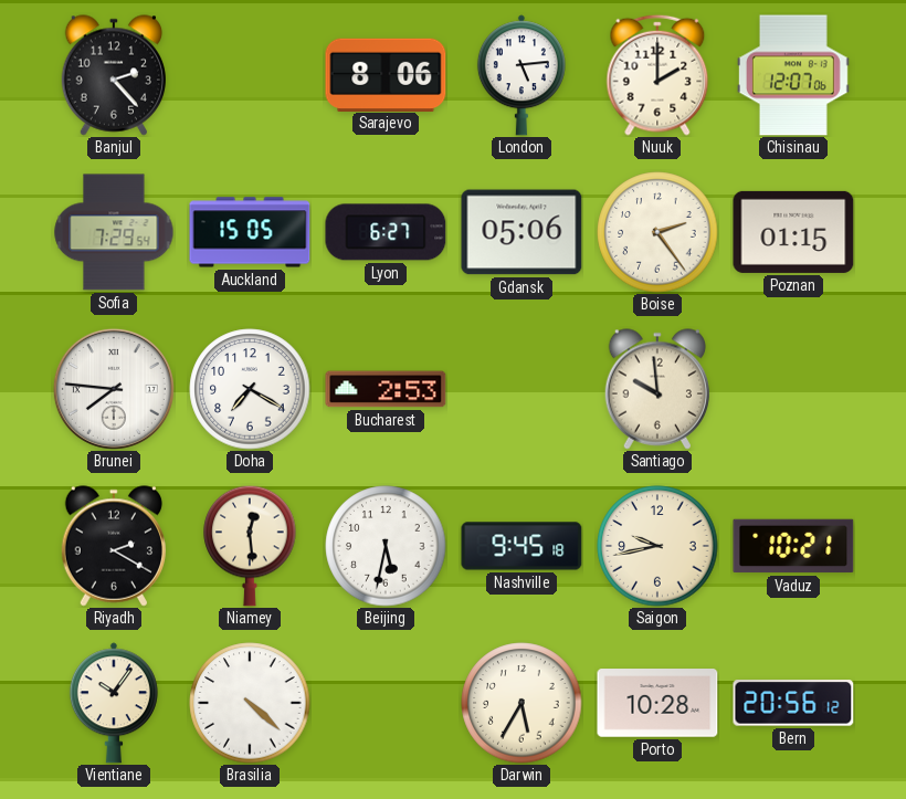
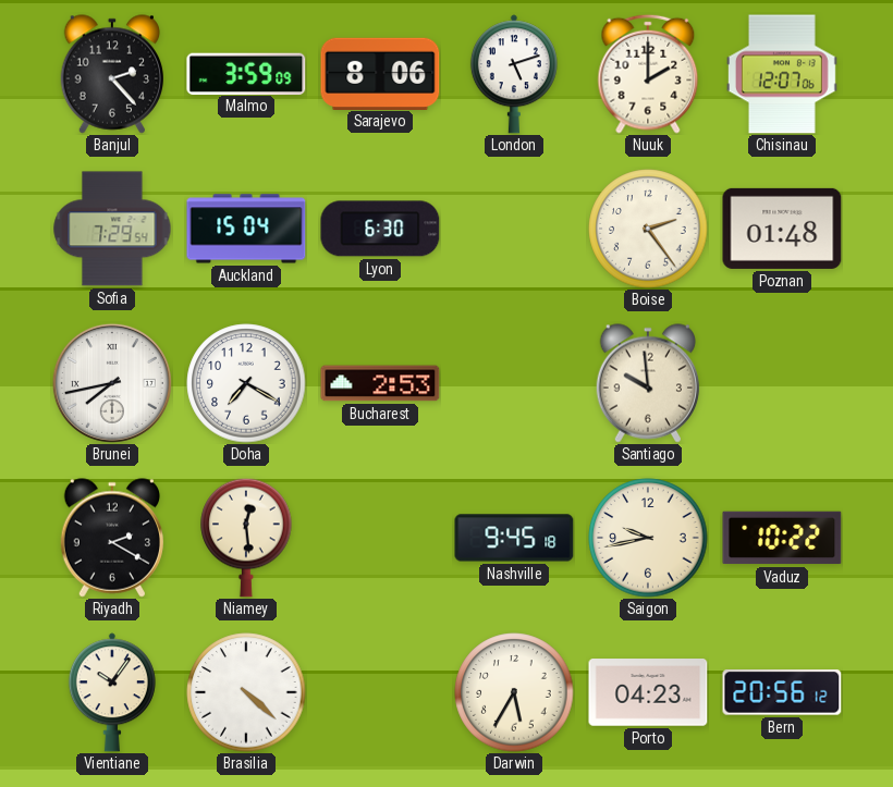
Malmo: none -> 3:59
London: 5:14 -> 5:12
Auckland: 15:05 -> 15:04
Lyon: 6:27 -> 6:30
Gdansk: 05:06 -> none
Poznan: 01:15 -> 01:48
Brunei: 7:46 -> 7:43
Beijing: 5:32 -> none
Vaduz: 10:21 -> 10:22
Porto: 10:28 -> 04:23
